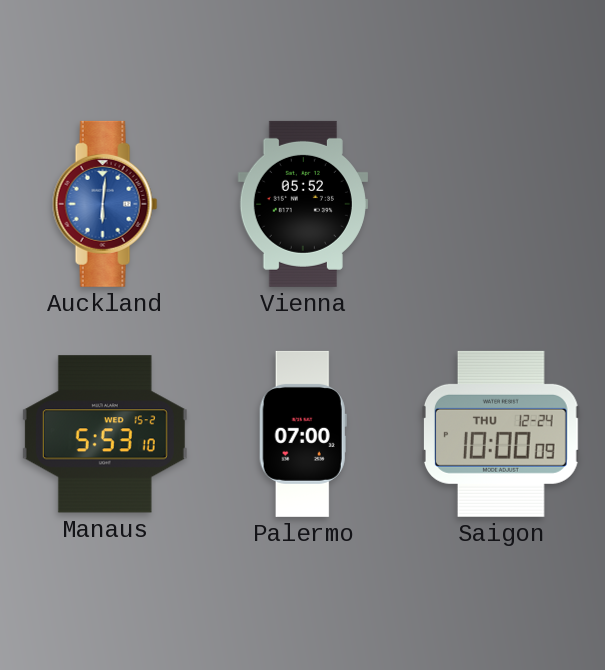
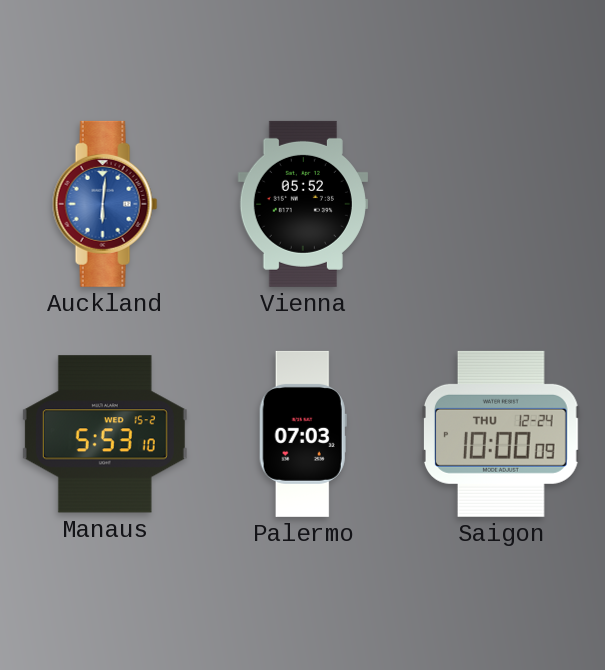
Palermo: 07:00 -> 07:03
